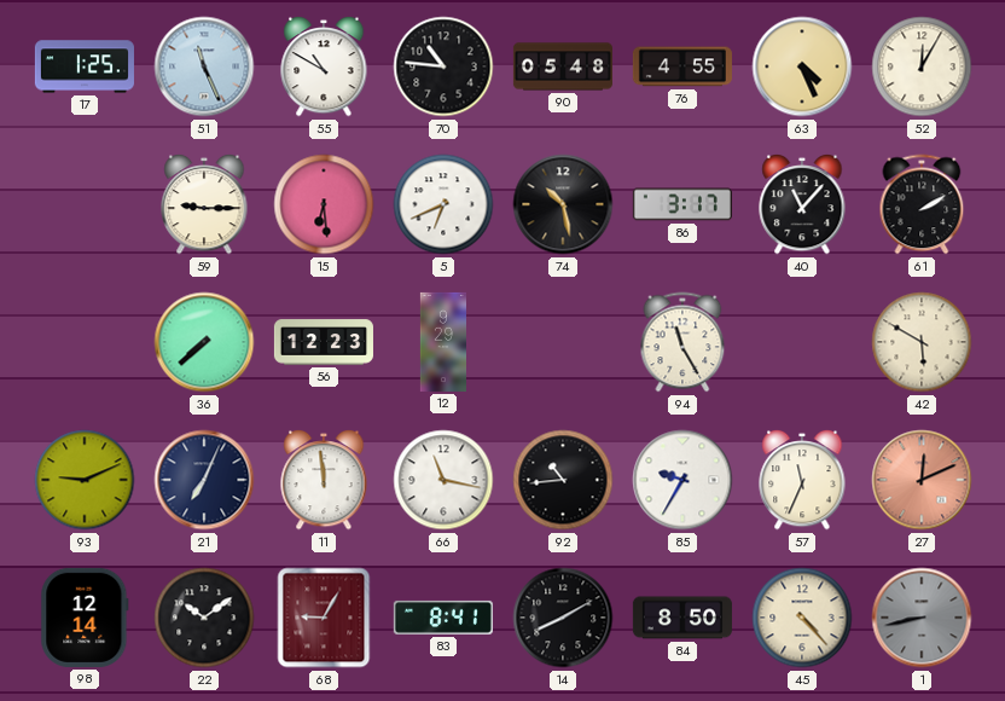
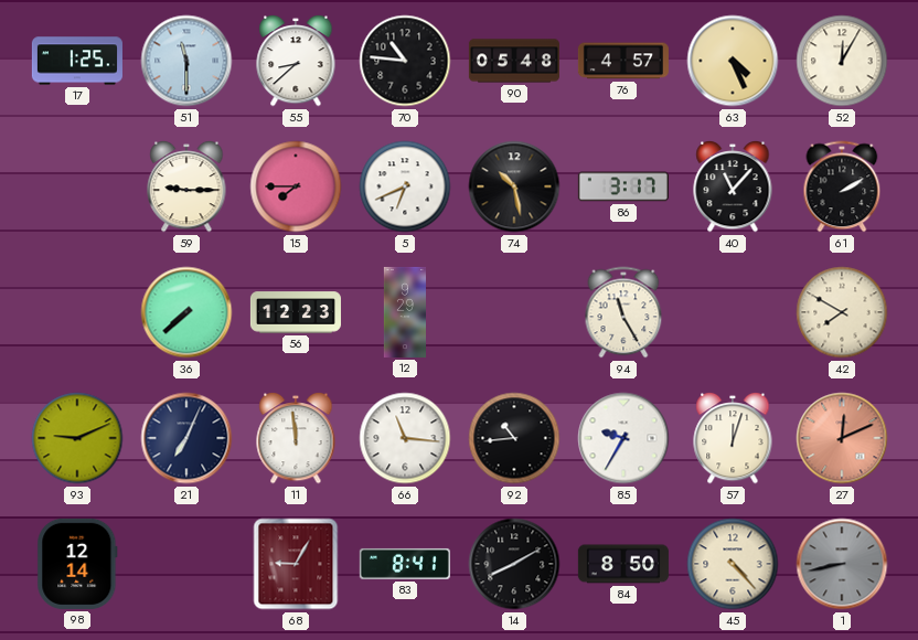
51: 11:26 -> 11:30
55: 10:50 -> 8:38
76: 4:55 -> 4:57
15: 6:29 -> 7:45
42: 5:50 -> 7:50
66: 11:17 -> 11:16
57: 11:34 -> 12:03
22: 10:09 -> none
